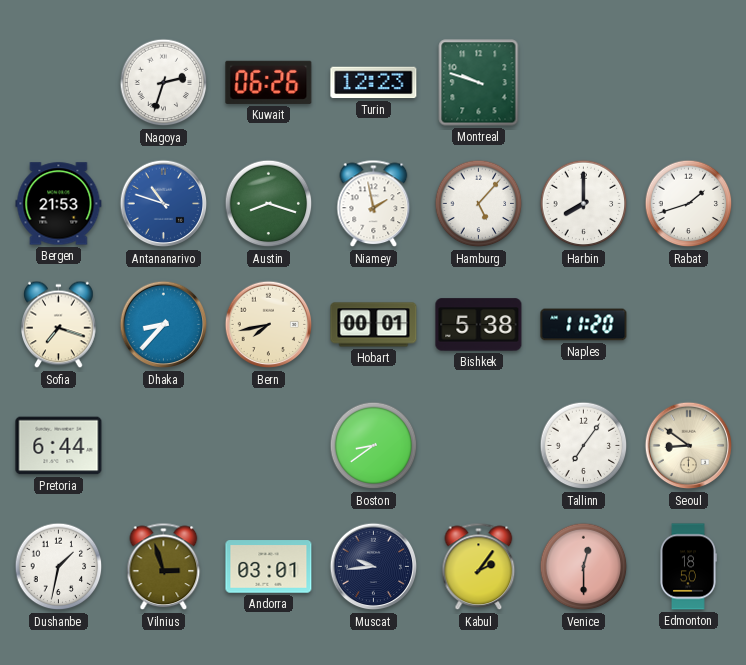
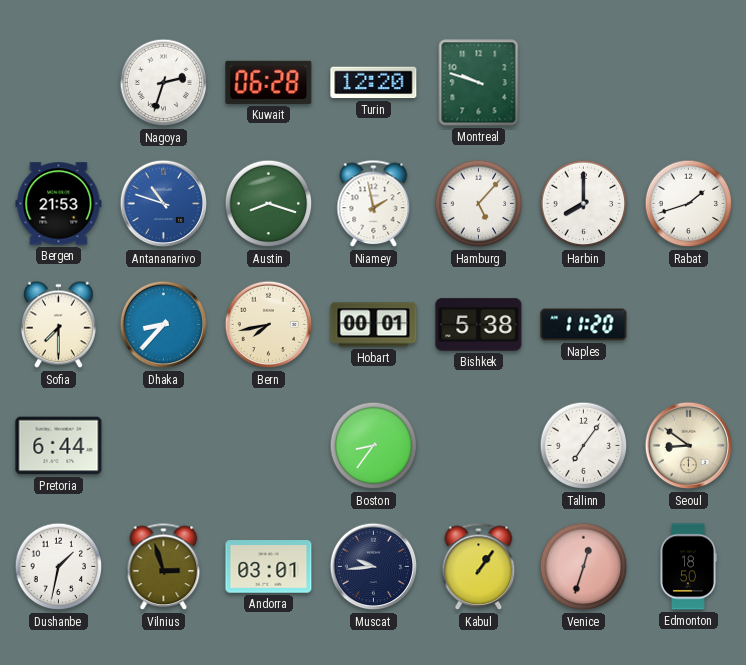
Kuwait: 06:26 -> 06:28
Turin: 12:23 -> 12:20
Sofia: 7:18 -> 7:30
Boston: 8:39 -> 8:36
Kabul: 2:06 -> 1:06
Venice: 12:30 -> 12:33
